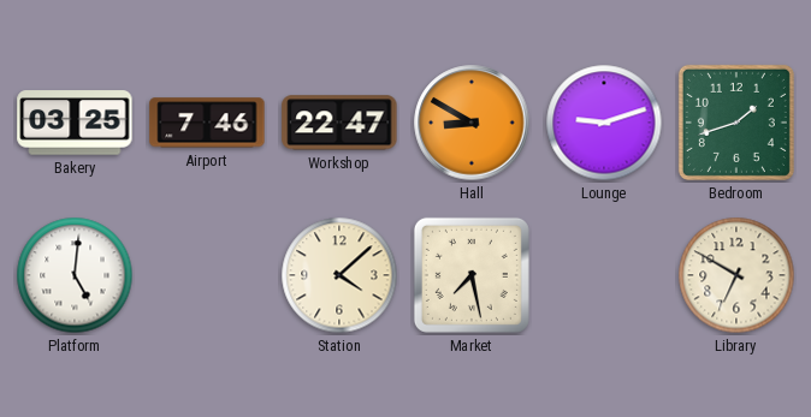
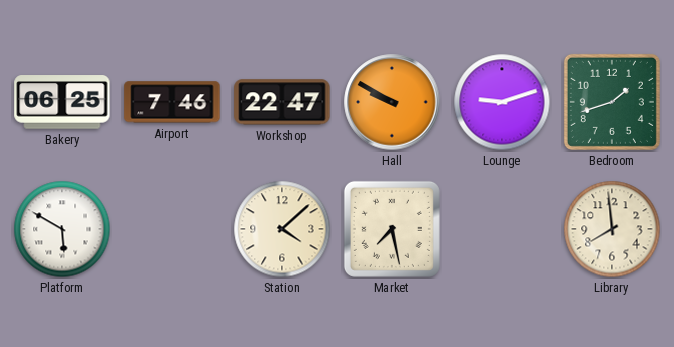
Bakery: 03:25 -> 06:25
Hall: 8:50 -> 9:50
Platform: 5:01 -> 5:50
Library: 6:50 -> 7:59
